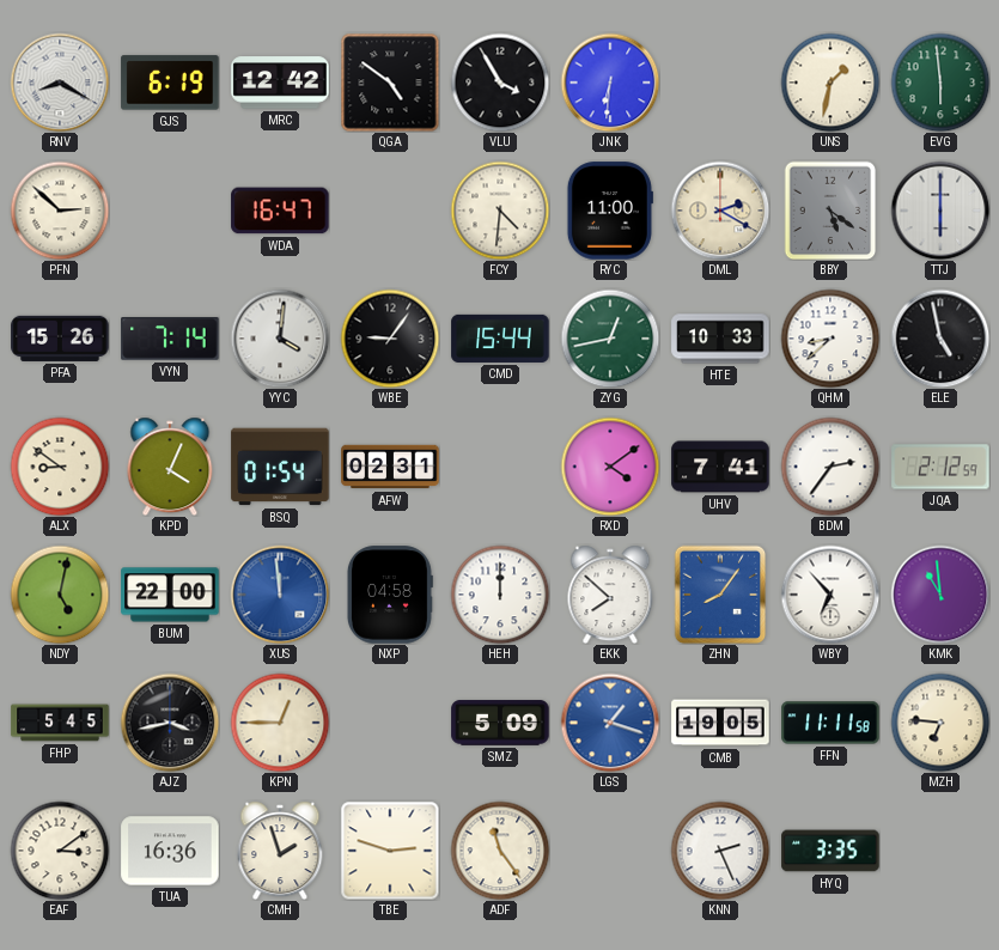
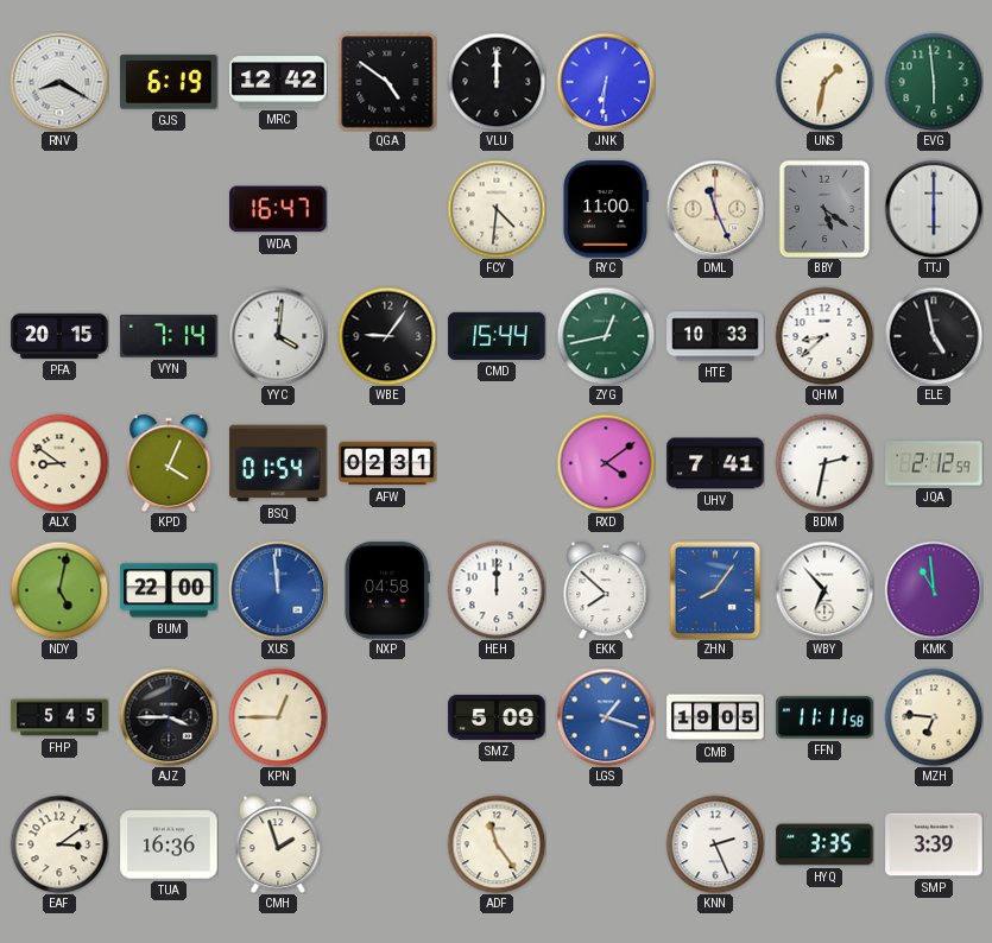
VLU: 3:55 -> 12:00
PFN: 2:52 -> none
DML: 2:20 -> 11:26
PFA: 15:26 -> 20:15
BDM: 2:36 -> 2:32
AJZ: 3:43 -> 3:45
TBE: 2:48 -> none
SMP: none -> 3:39
